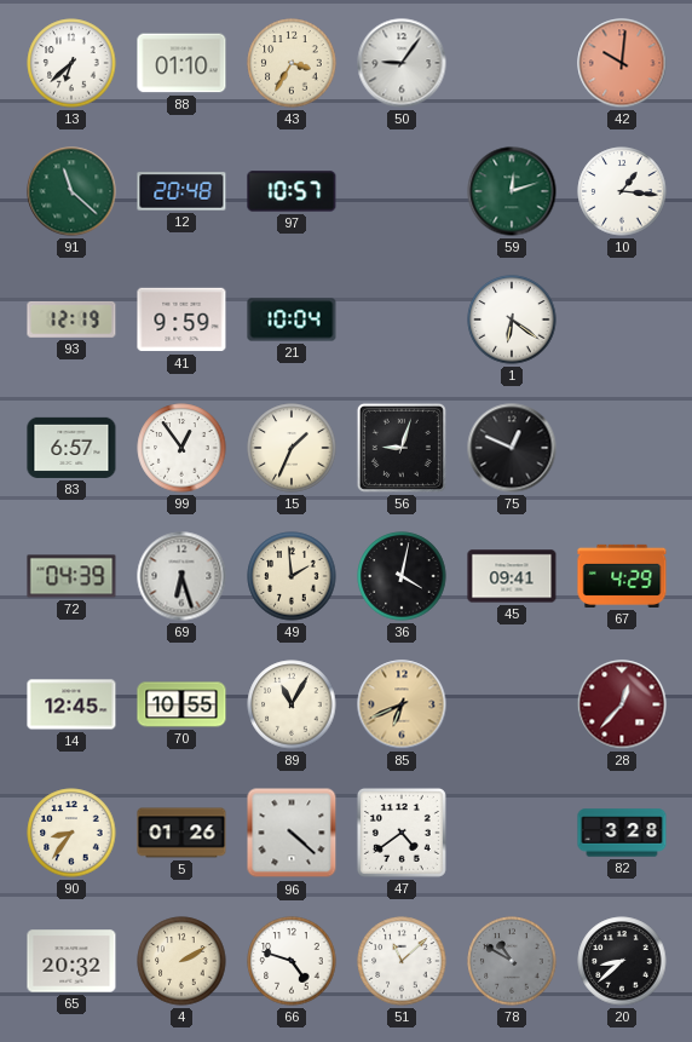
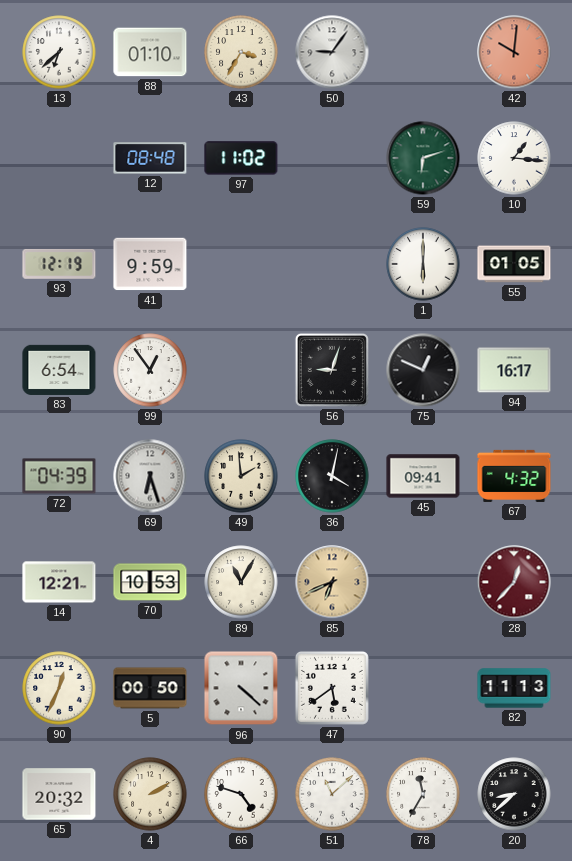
91: 11:22 -> none
12: 20:48 -> 08:48
97: 10:57 -> 11:02
59: 12:12 -> 6:12
21: 10:04 -> none
1: 6:21 -> 6:00
55: none -> 01:05
83: 6:57 -> 6:54
15: 1:34 -> none
94: none -> 16:17
67: 4:29 -> 4:32
14: 12:45 -> 12:21
70: 10:55 -> 10:53
90: 8:36 -> 12:34
5: 01:26 -> 00:50
47: 4:39 -> 5:39
82: 3:28 -> 11:13
78: 10:50 -> 11:35
78 dial: grey -> white
